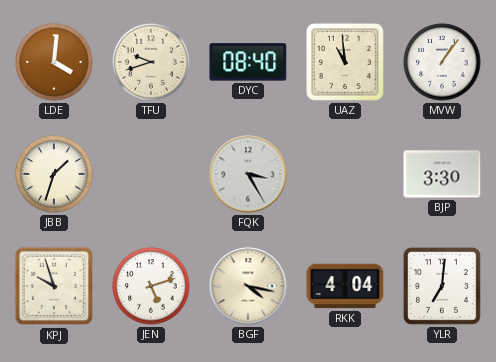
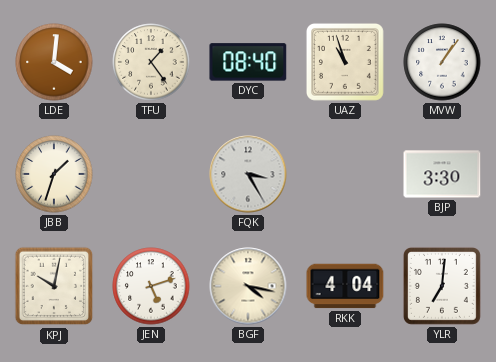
TFU: 9:42 -> 1:24
UAZ: 10:59 -> 10:57
KPJ: 9:57 -> 10:02
